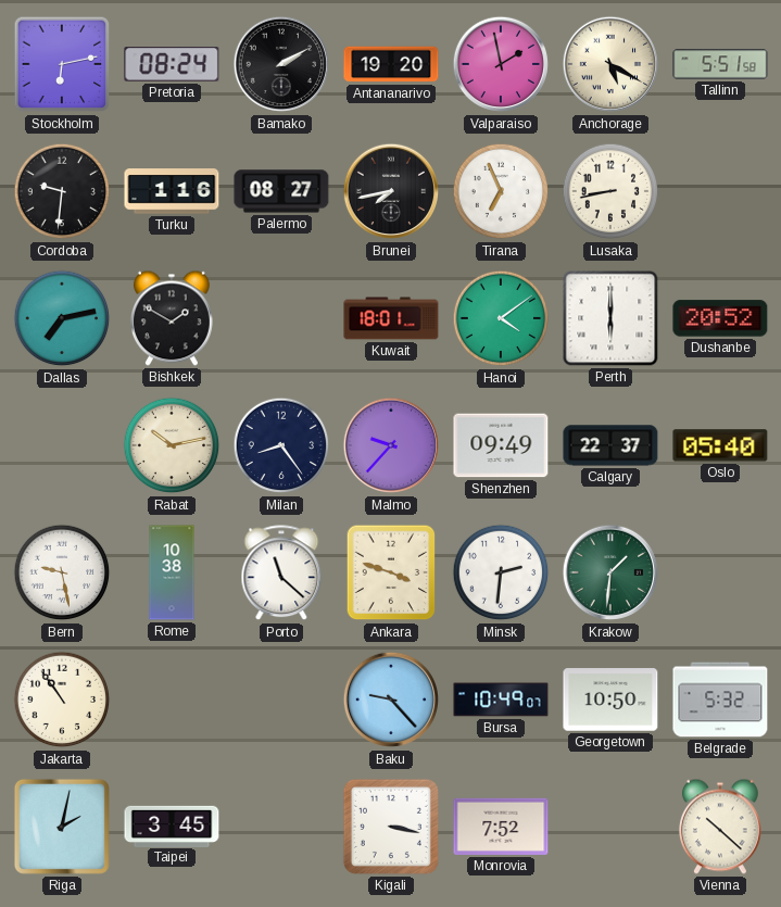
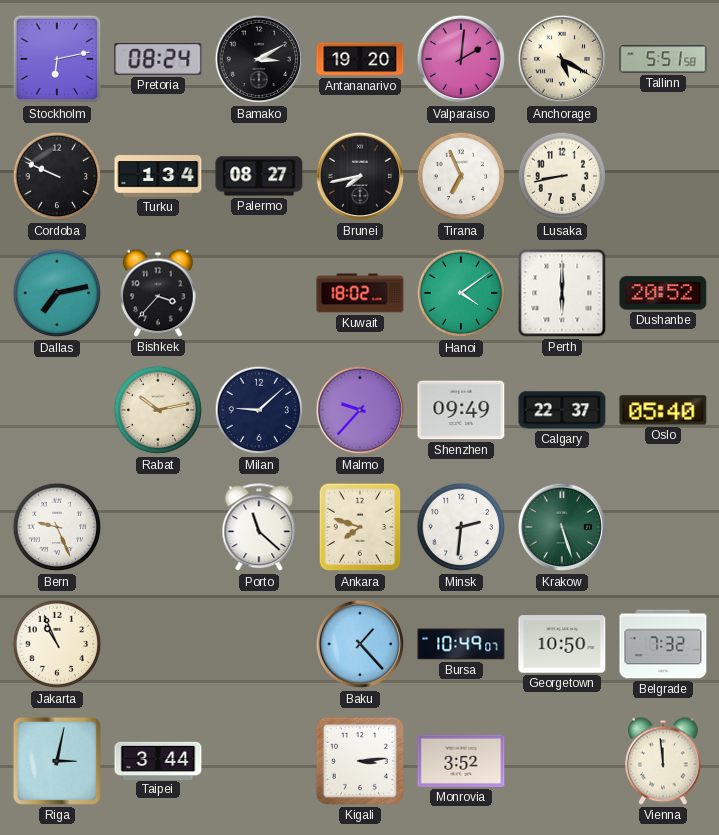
Bamako: 2:10 -> 3:10
Valparaiso: 1:58 -> 2:01
Cordoba: 9:31 -> 9:49
Turku: 1:16 -> 1:34
Bishkek: 1:50 -> 3:37
Kuwait: 18:01 -> 18:02
Milan: 8:24 -> 9:08
Bern: 9:28 -> 9:26
Rome: 10:38 -> none
Ankara: 3:48 -> 7:48
Krakow: 1:31 -> 5:27
Jakarta: 10:54 -> 10:56
Baku: 9:23 -> 1:23
Belgrade: 5:32 -> 7:32
Riga: 2:02 -> 3:02
Taipei: 3:45 -> 3:44
Kigali: 3:17 -> 3:14
Monrovia: 7:52 -> 3:52
Vienna: 10:22 -> 11:59
